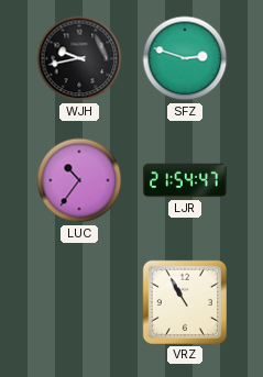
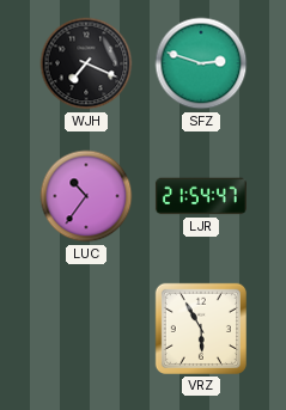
WJH: 9:43 -> 7:19
VRZ: 10:55 -> 5:55
